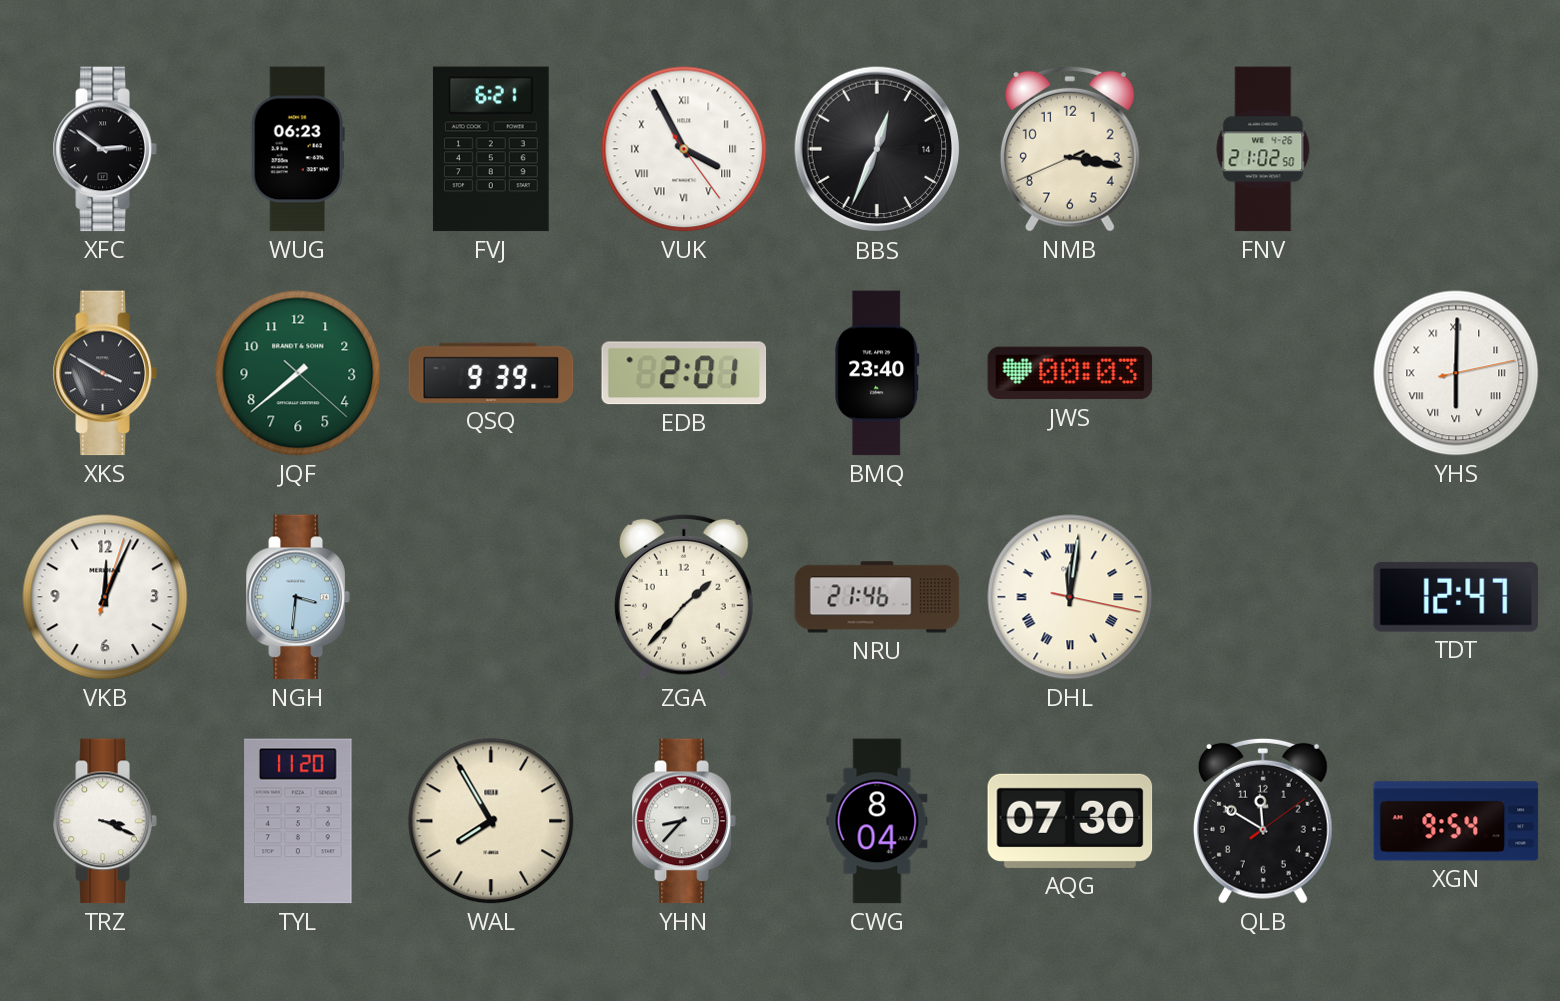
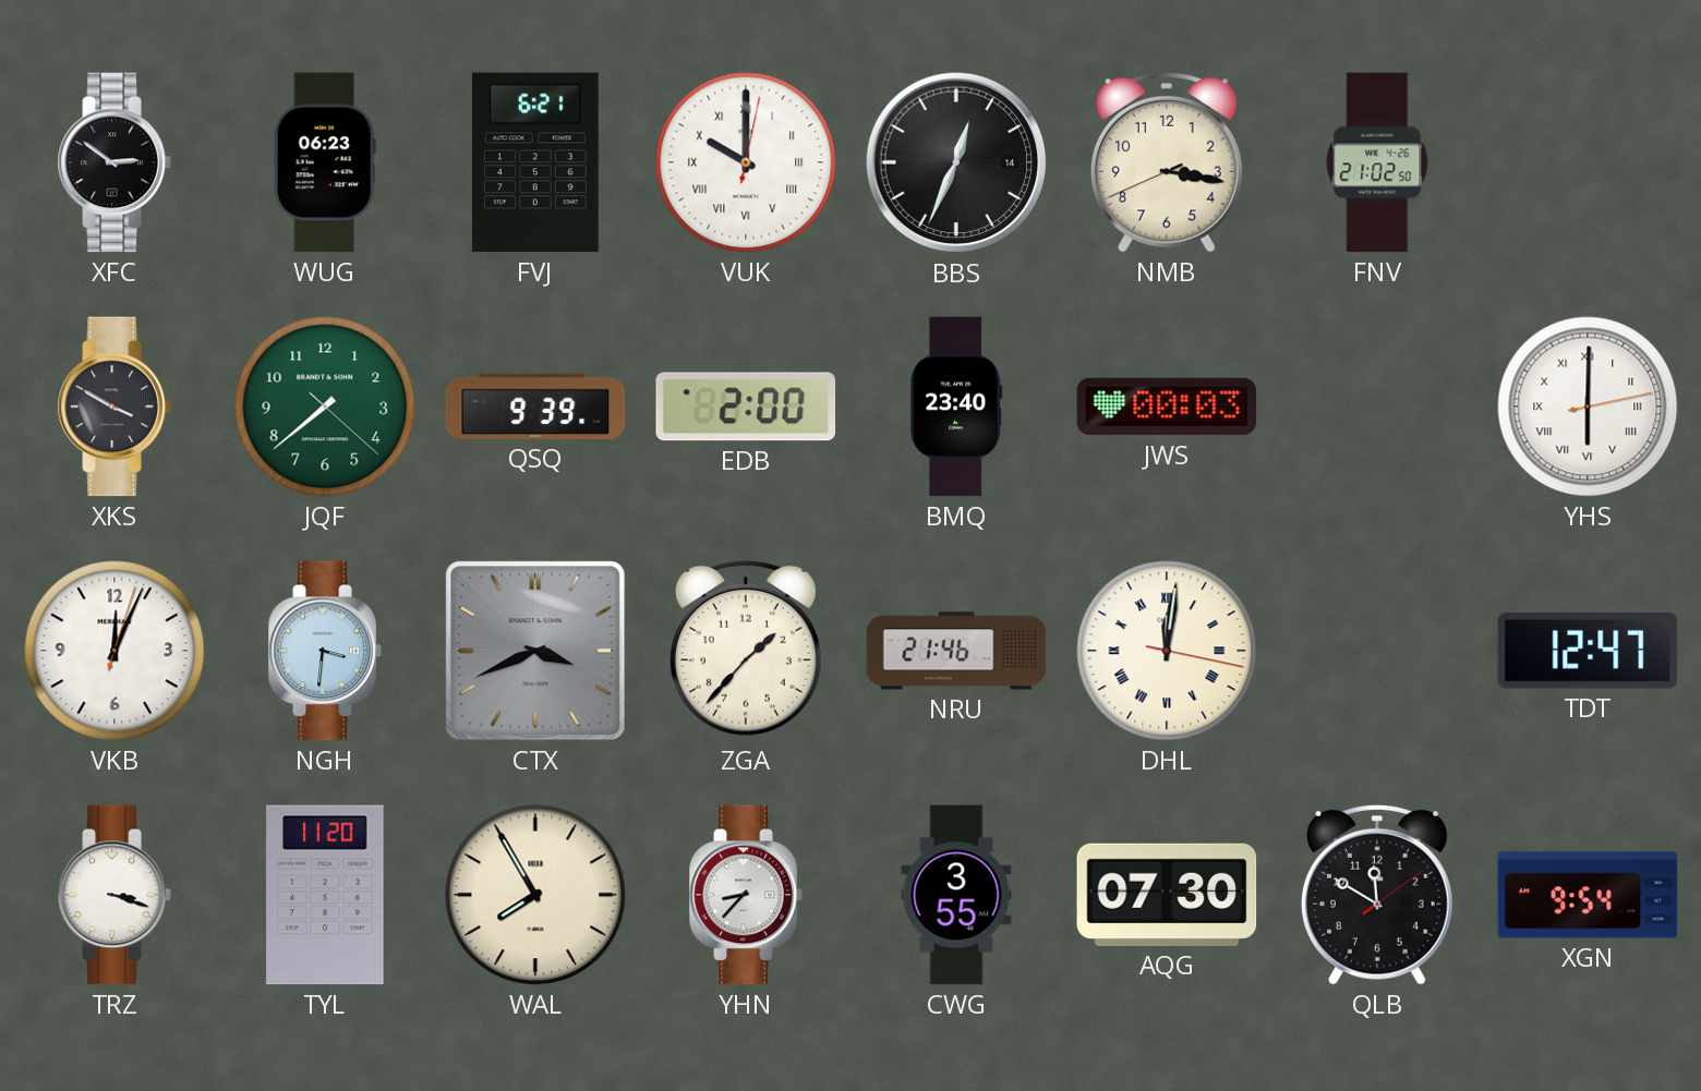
VUK: 3:55 -> 10:00
EDB: 2:01 -> 2:00
CTX: none -> 3:41
TRZ: 3:19 -> 3:18
CWG: 8:04 -> 3:55
